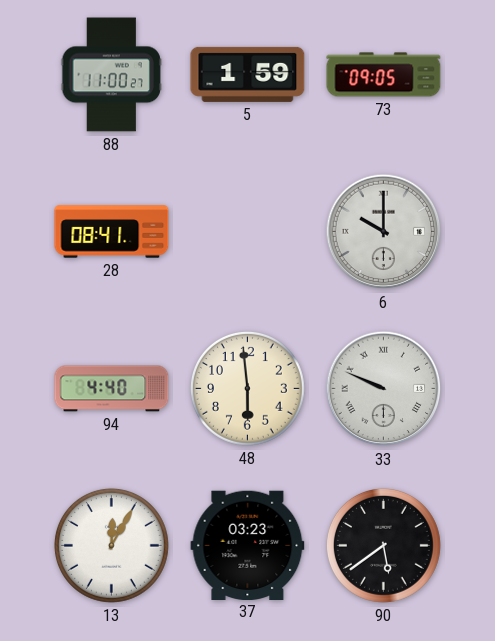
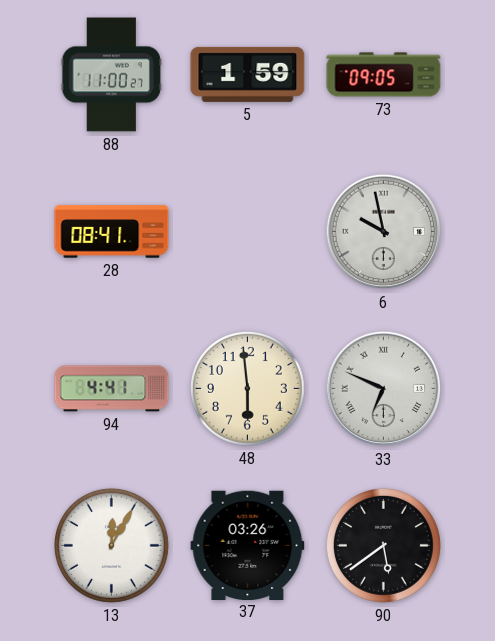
6: 10:00 -> 9:58
94: 4:40 -> 4:41
33: 9:49 -> 6:49
37: 03:23 -> 03:26
